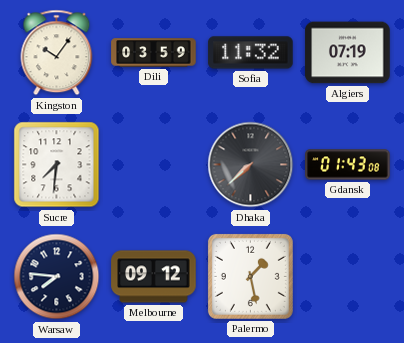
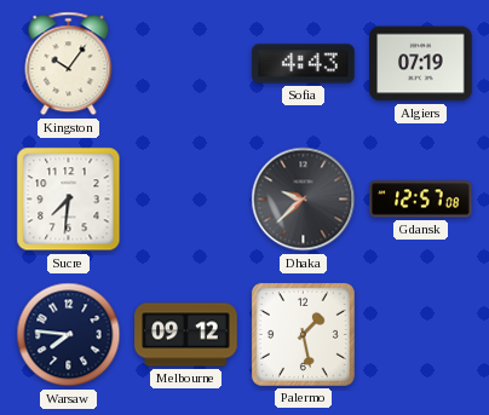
Dili: 03:59 -> none
Sofia: 11:32 -> 4:43
Dhaka: 7:38 -> 9:38
Gdansk: 01:43 -> 12:57
